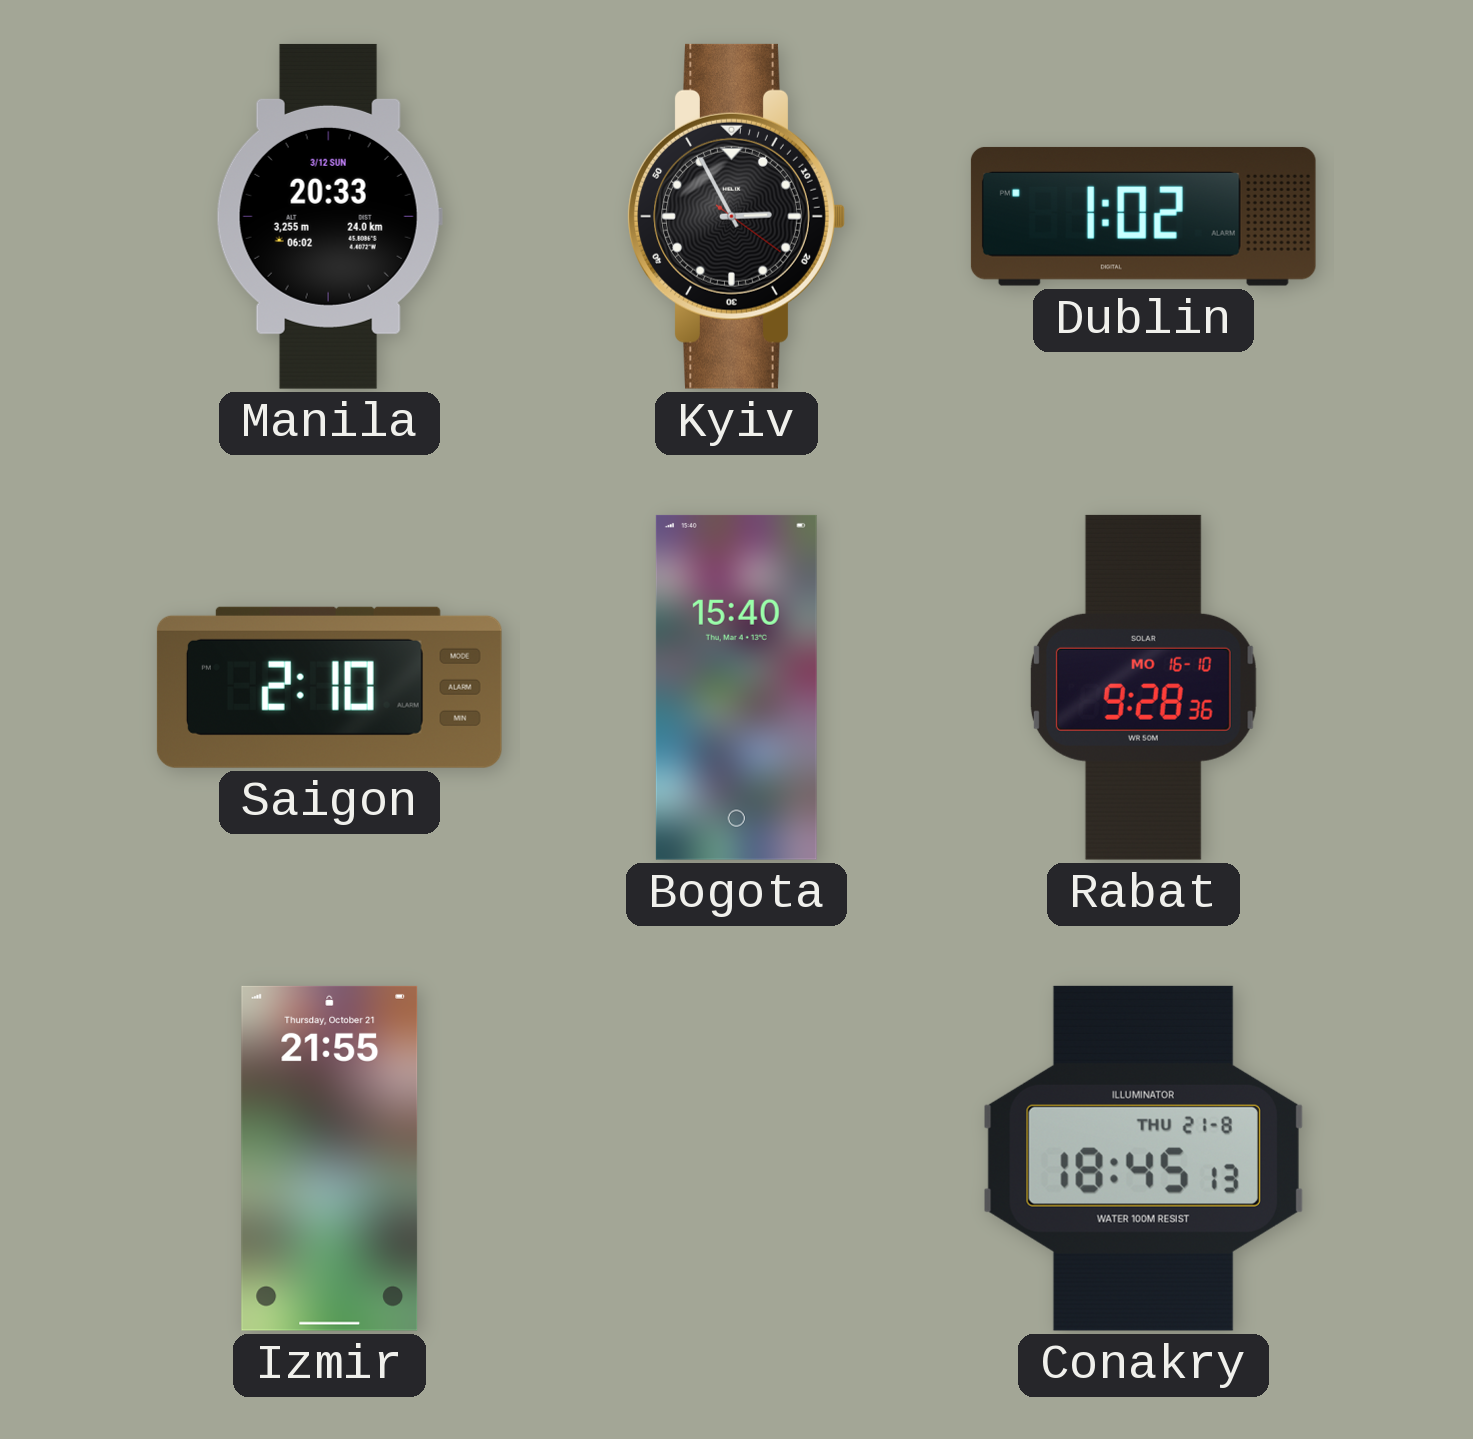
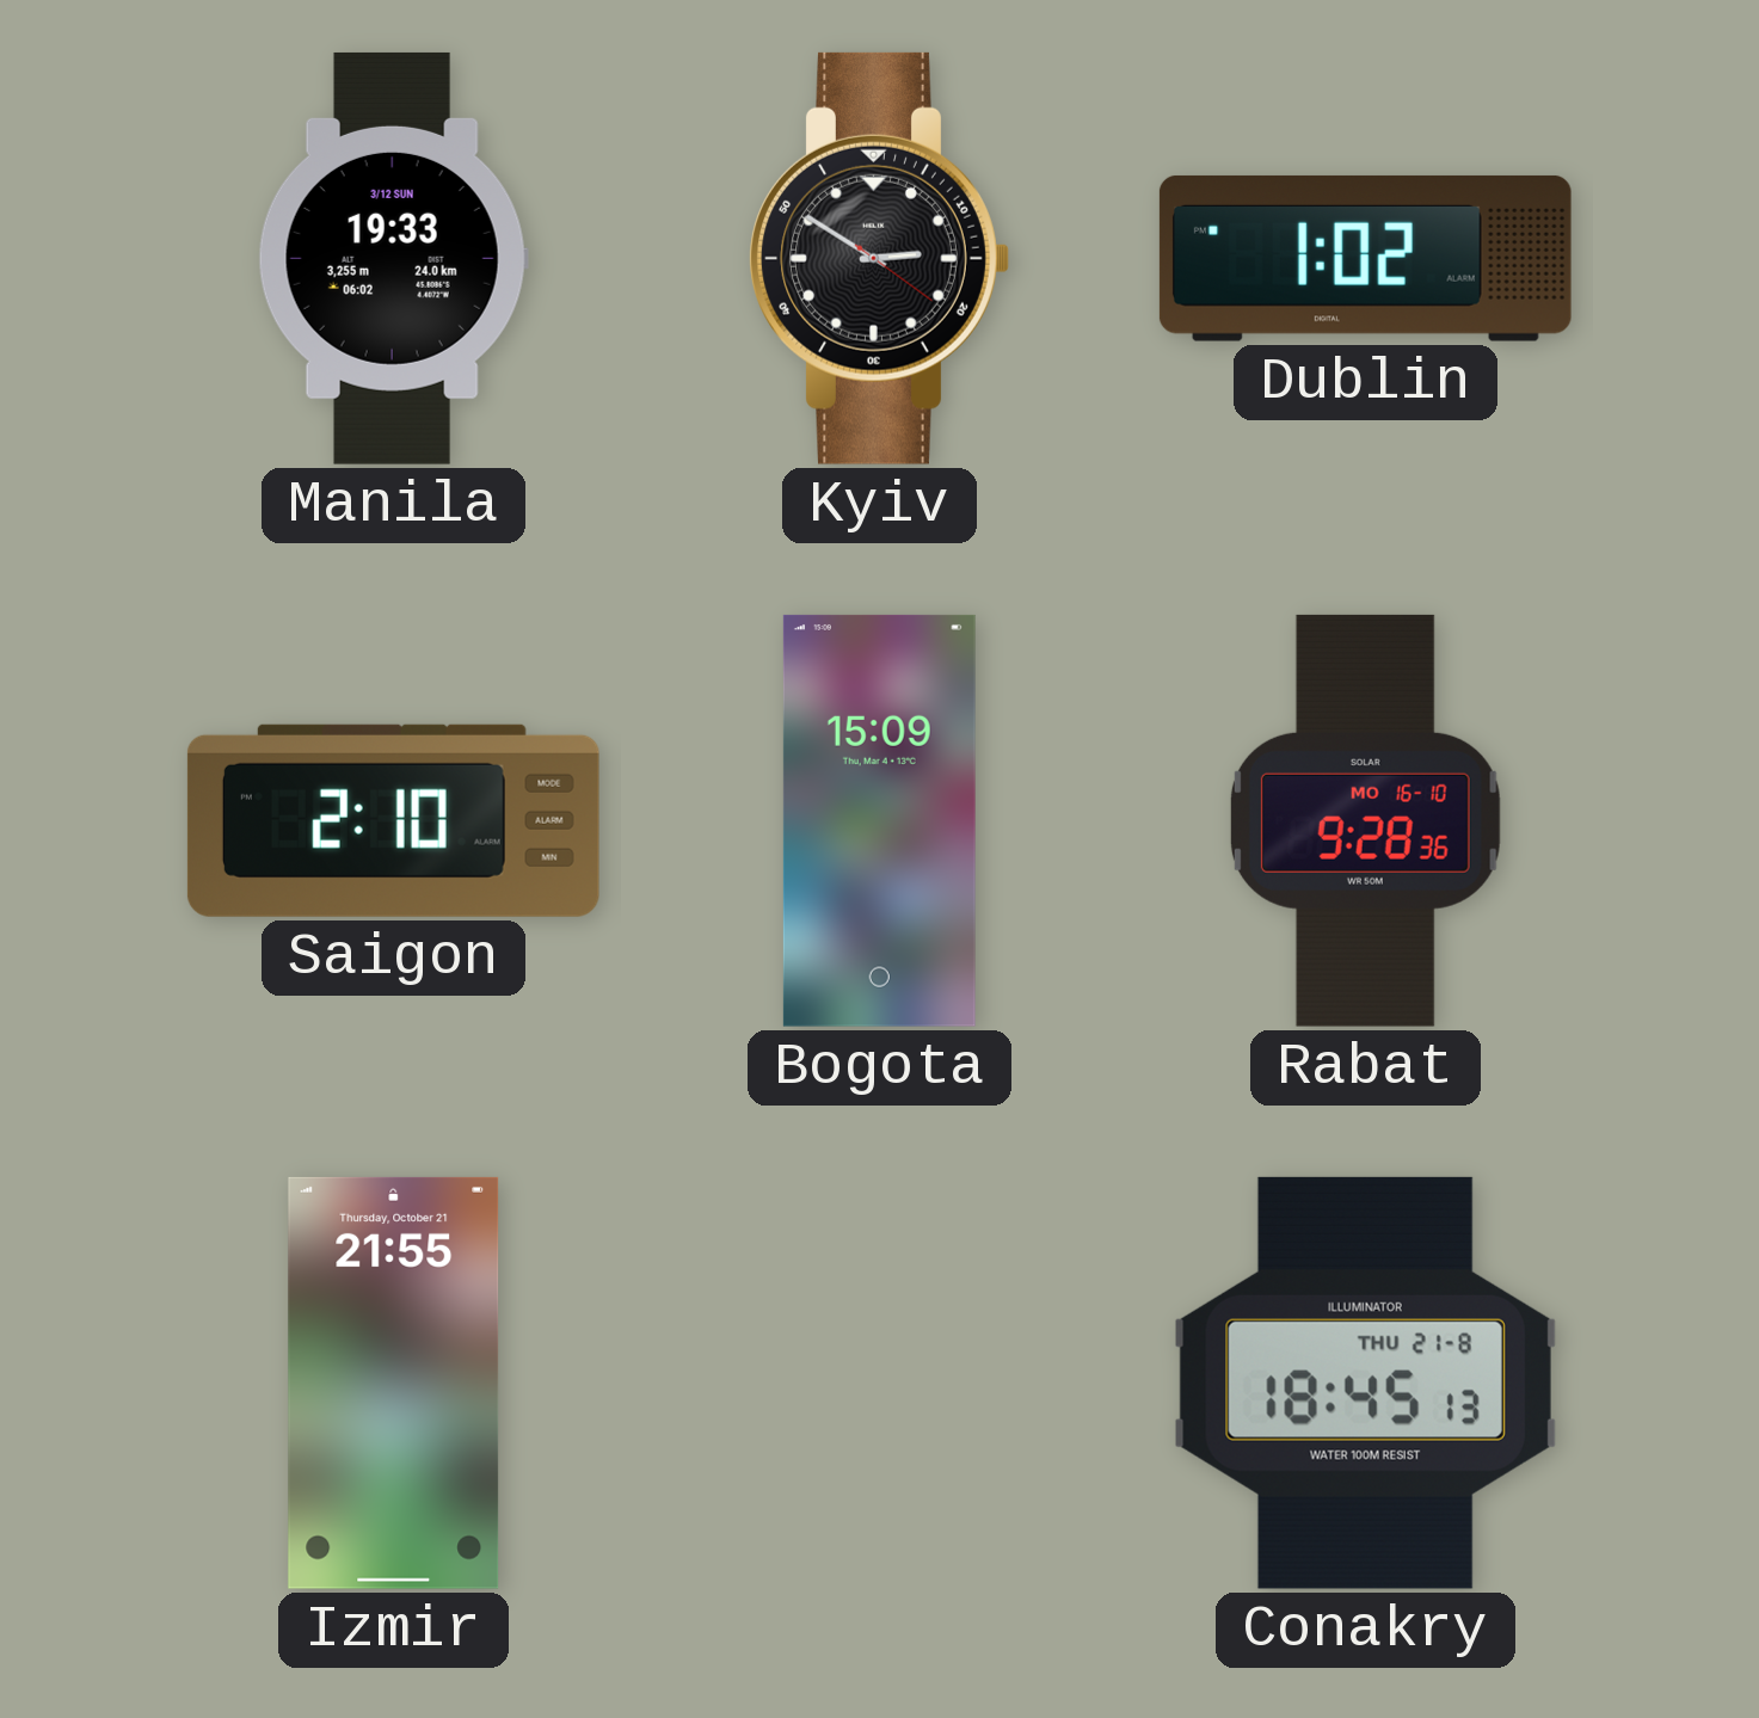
Manila: 20:33 -> 19:33
Kyiv: 2:55 -> 2:50
Bogota: 15:40 -> 15:09
